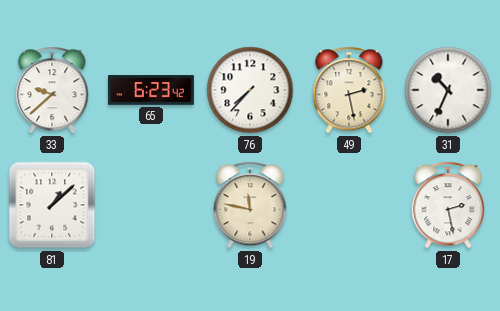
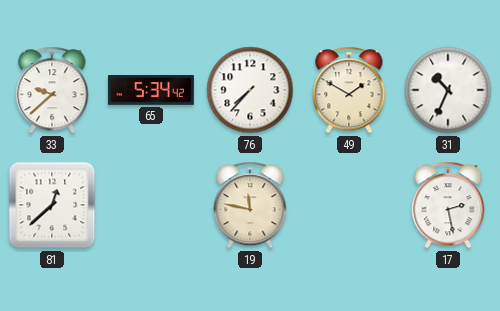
65: 6:23 -> 5:34
49: 2:28 -> 1:50
81: 1:08 -> 12:38
